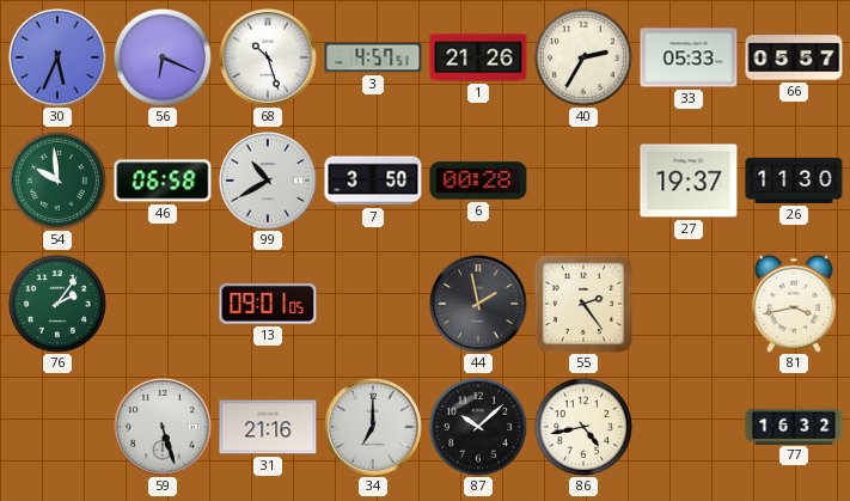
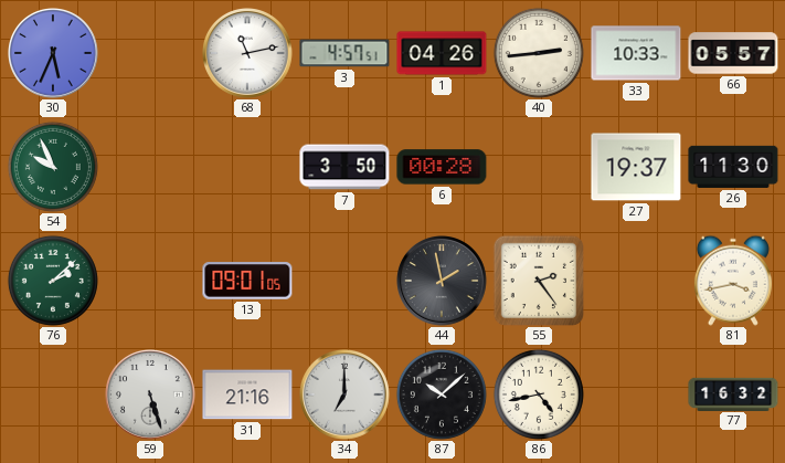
56: 6:19 -> none
68: 10:27 -> 11:13
1: 21:26 -> 04:26
40: 2:35 -> 2:44
33: 05:33 -> 10:33
54: 9:59 -> 9:56
46: 06:58 -> none
99: 10:40 -> none
76: 2:06 -> 2:08
